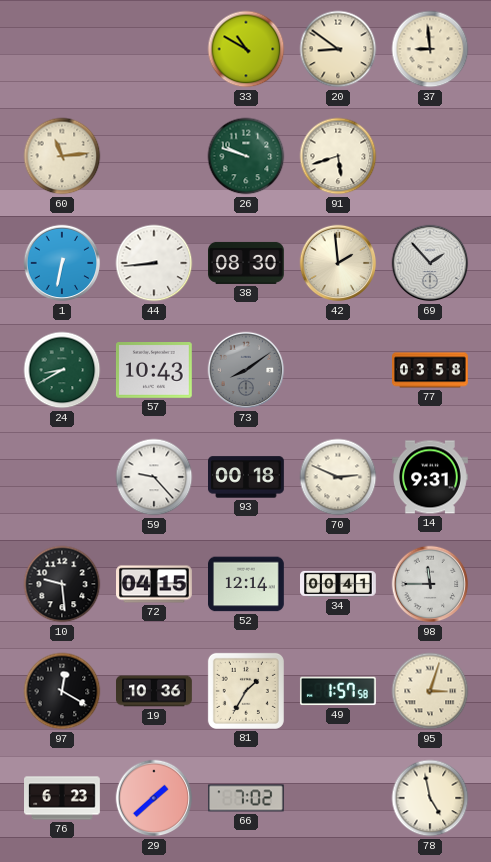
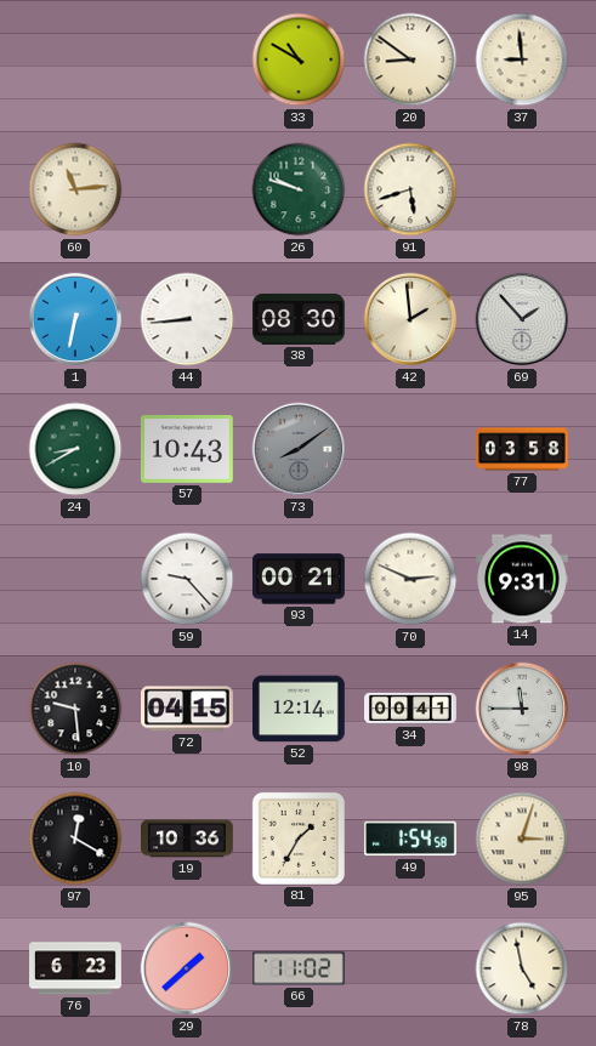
93: 00:18 -> 00:21
49: 1:57 -> 1:54
66: 7:02 -> 11:02
